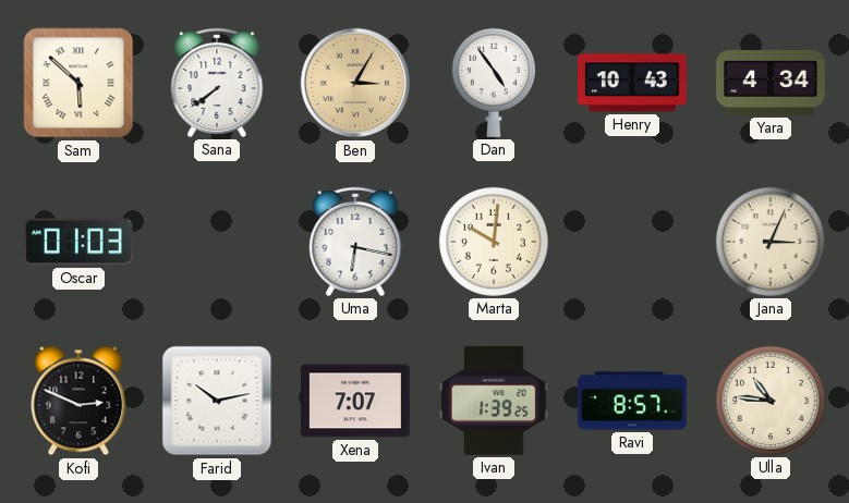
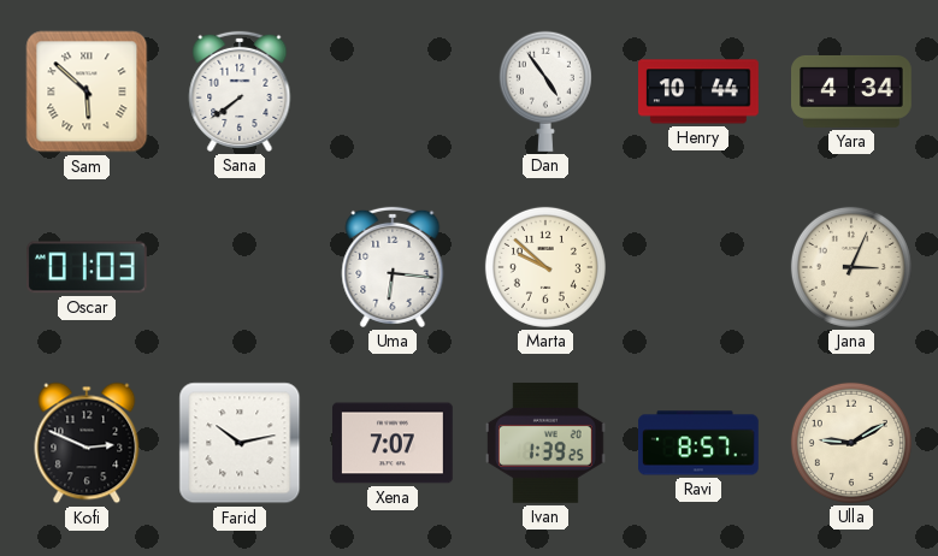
Ben: 3:05 -> none
Henry: 10:43 -> 10:44
Uma: 6:17 -> 6:16
Marta: 10:01 -> 9:52
Ulla: 10:46 -> 9:10
